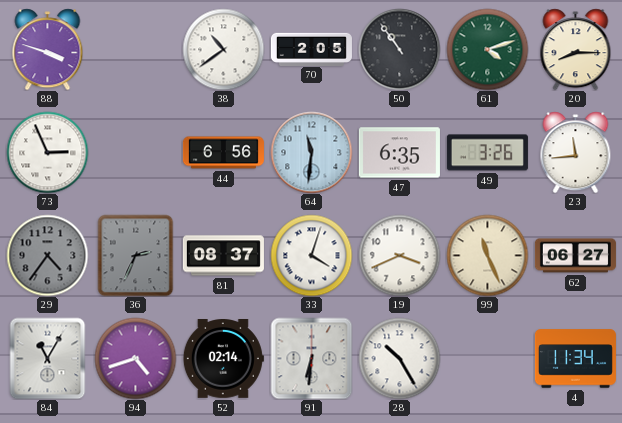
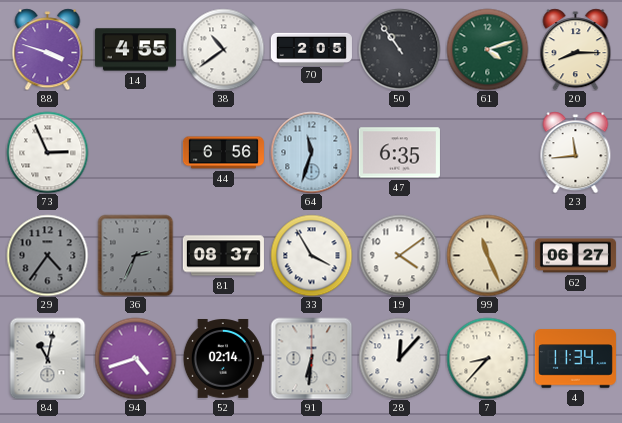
14: none -> 4:55
64: 11:31 -> 11:33
49: 3:26 -> none
33: 4:03 -> 3:55
19: 3:41 -> 4:09
84: 11:05 -> 11:02
28: 10:25 -> 12:07
7: none -> 8:37
